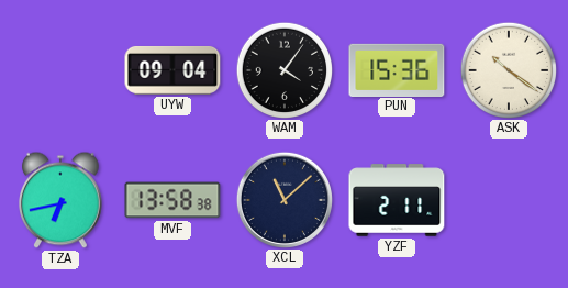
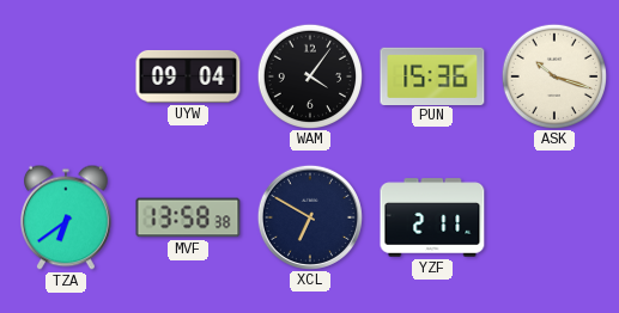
ASK: 10:21 -> 10:18
TZA: 6:43 -> 6:39
XCL: 11:08 -> 6:50
